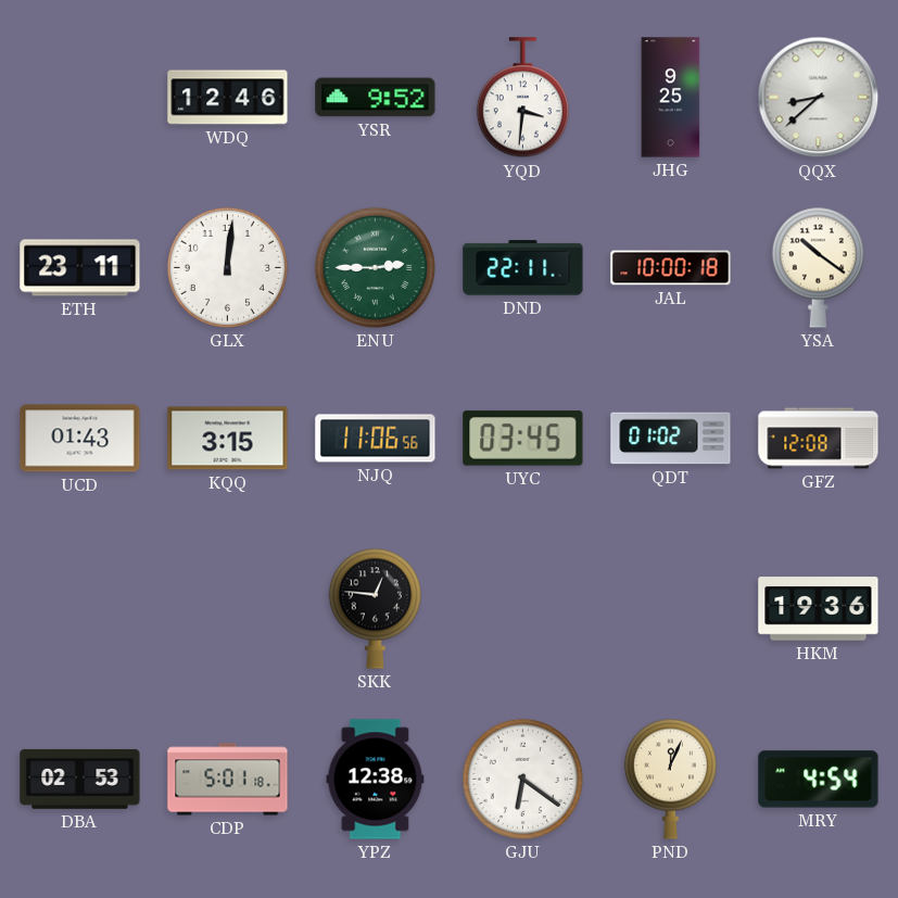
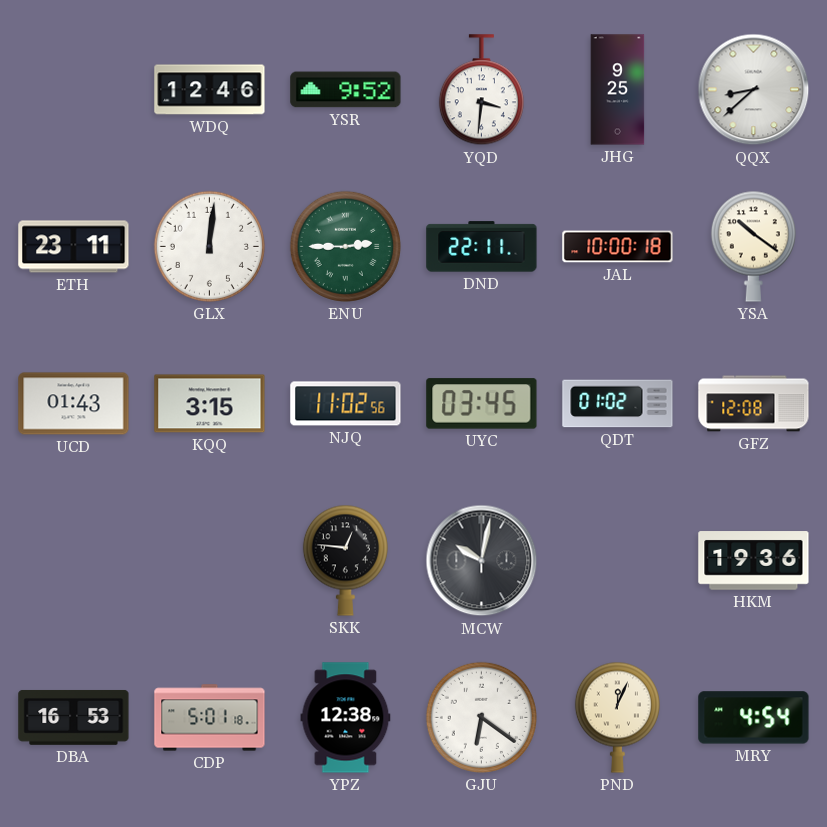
NJQ: 11:06 -> 11:02
MCW: none -> 10:02
DBA: 02:53 -> 16:53
